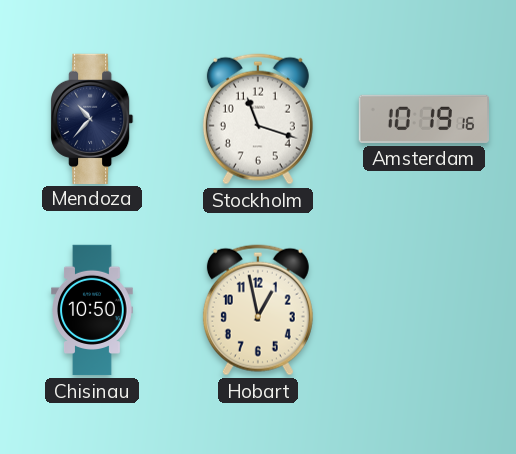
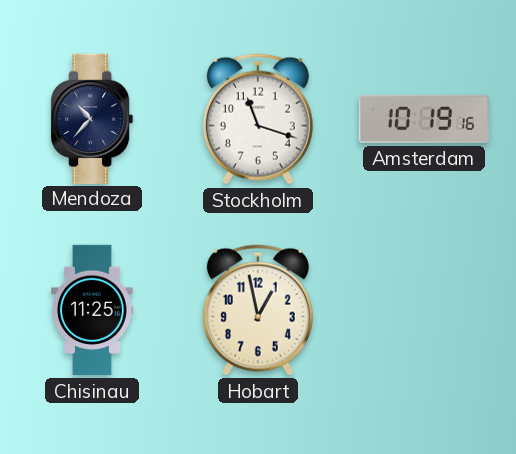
Chisinau: 10:50 -> 11:25
